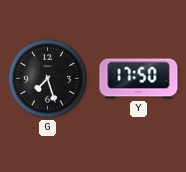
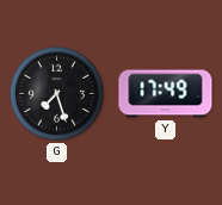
Y: 17:50 -> 17:49
